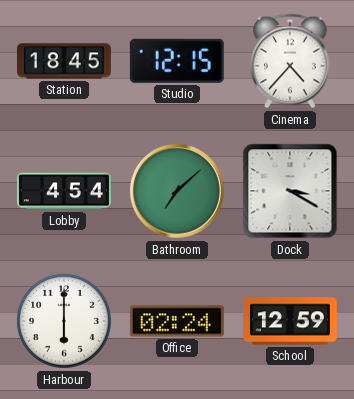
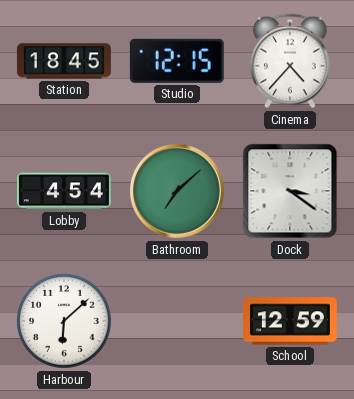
Dock: 3:20 -> 3:21
Harbour: 6:00 -> 6:08
Office: 02:24 -> none
